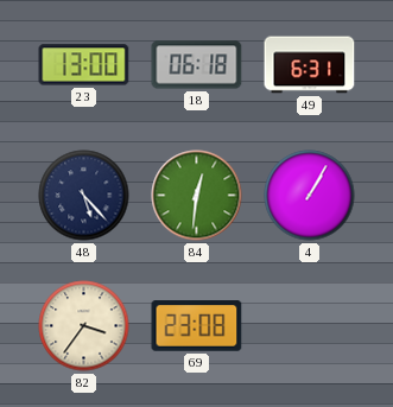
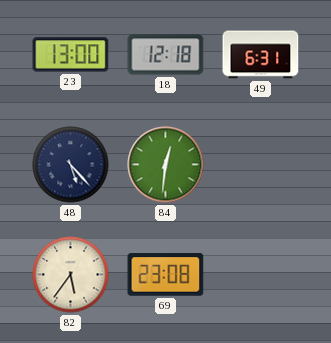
18: 06:18 -> 12:18
4: 1:05 -> none
82: 3:36 -> 5:36
